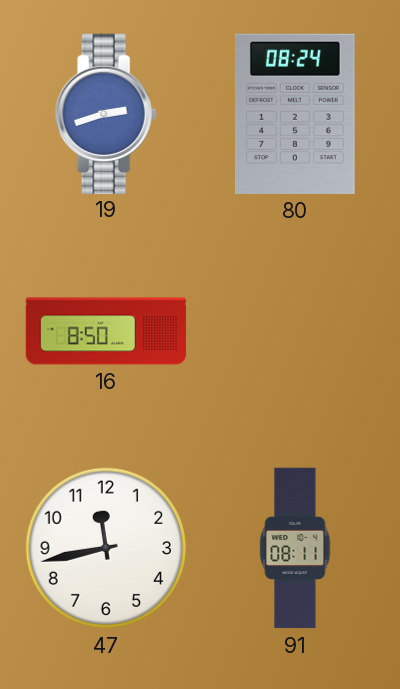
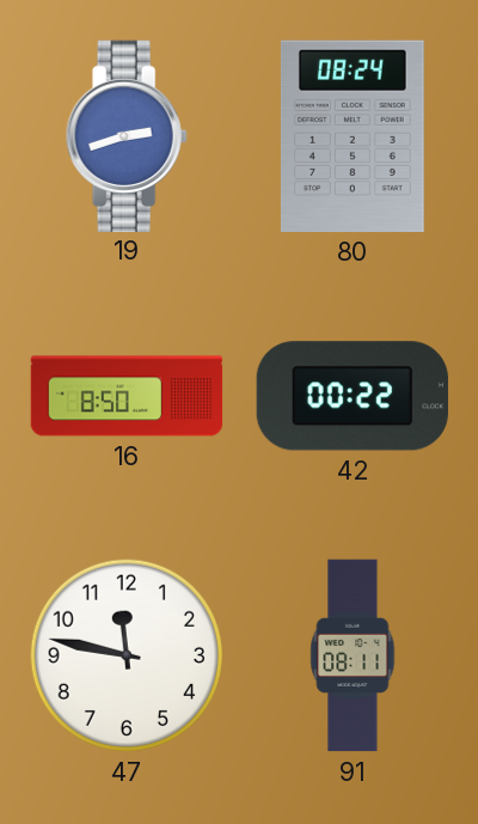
42: none -> 00:22
47: 11:43 -> 11:47
